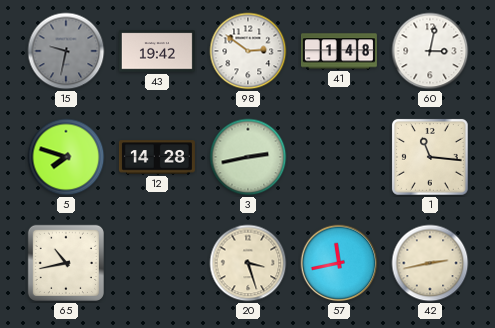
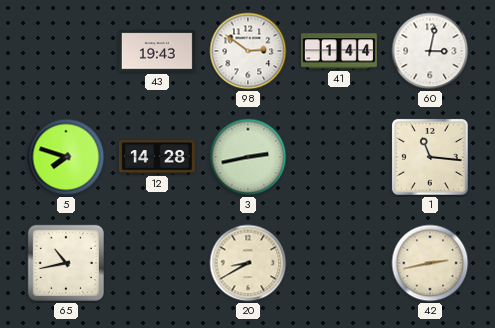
15: 9:32 -> none
43: 19:42 -> 19:43
41: 1:48 -> 1:44
20: 3:27 -> 8:40
57: 11:43 -> none
